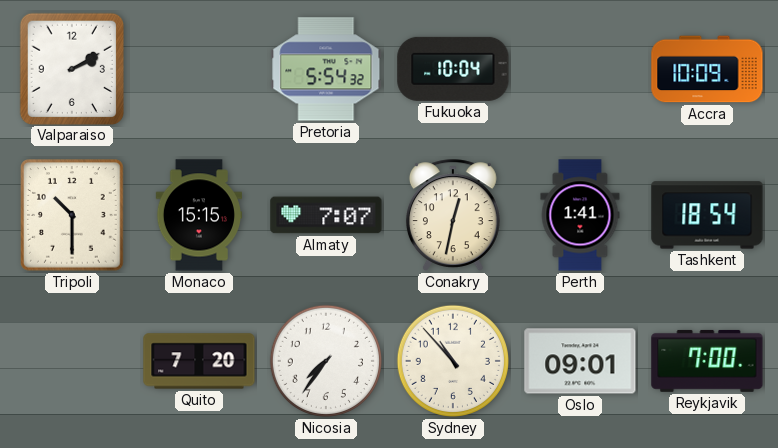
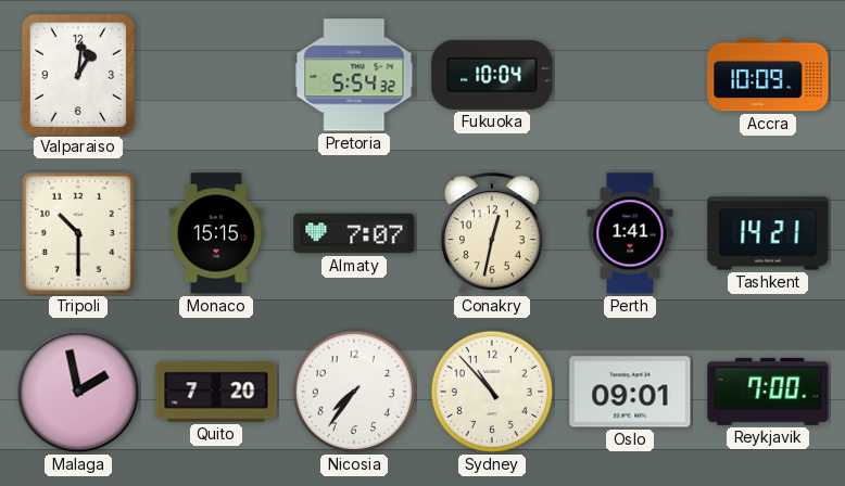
Valparaiso: 2:10 -> 1:01
Tashkent: 18:54 -> 14:21
Malaga: none -> 1:58
